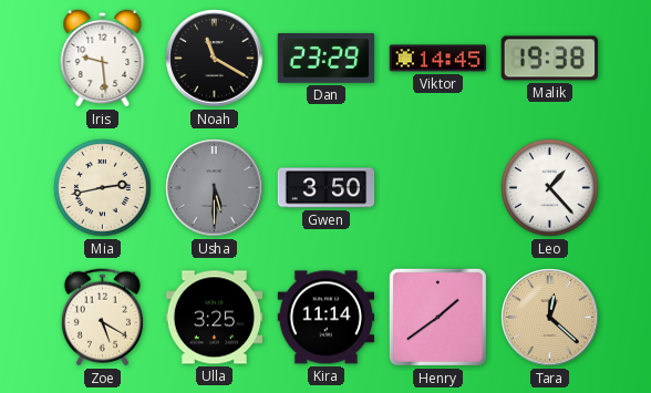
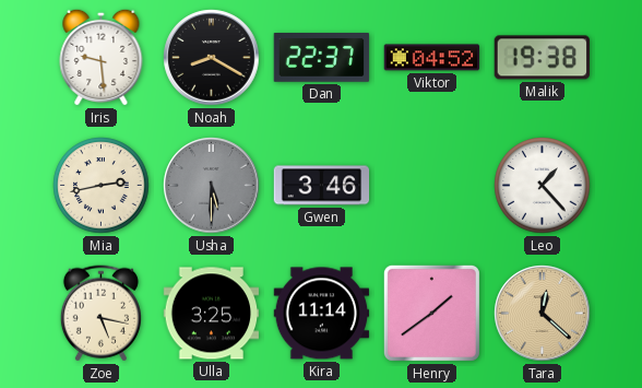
Noah: 11:20 -> 8:20
Dan: 23:29 -> 22:37
Viktor: 14:45 -> 04:52
Gwen: 3:50 -> 3:46
Zoe: 5:20 -> 5:17
